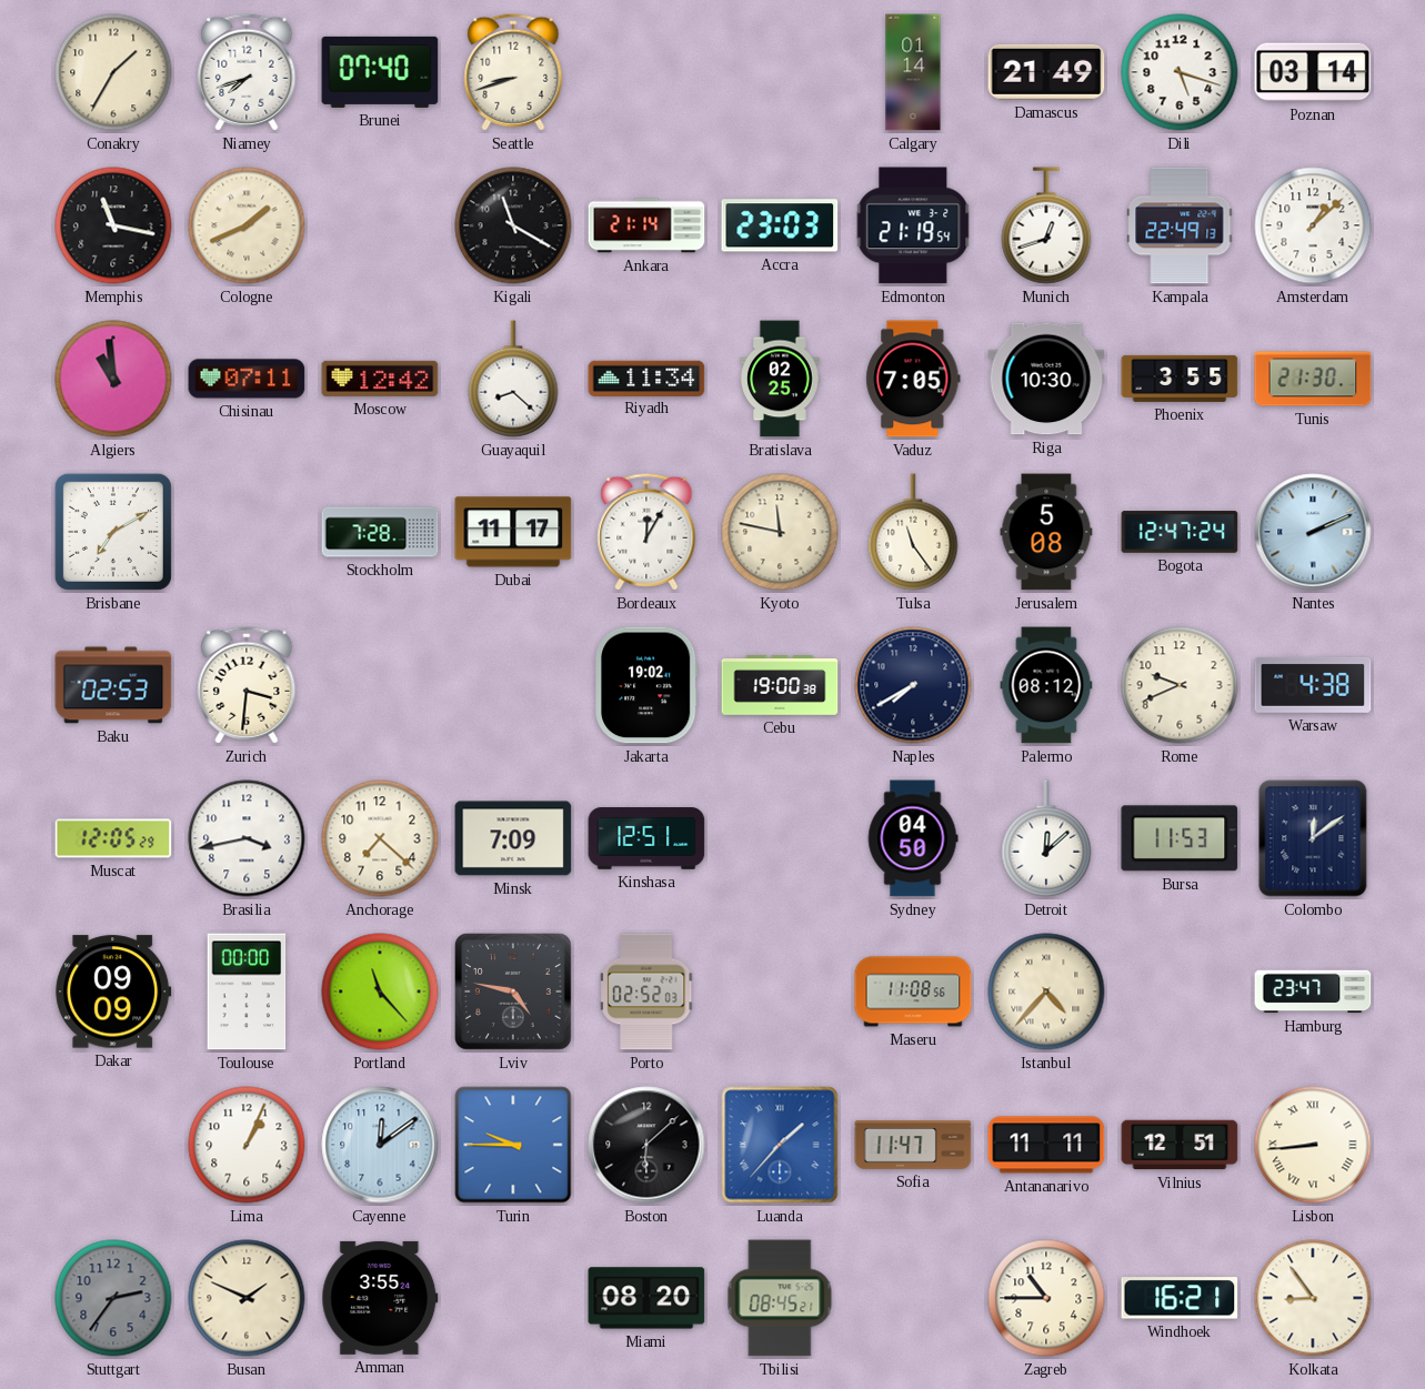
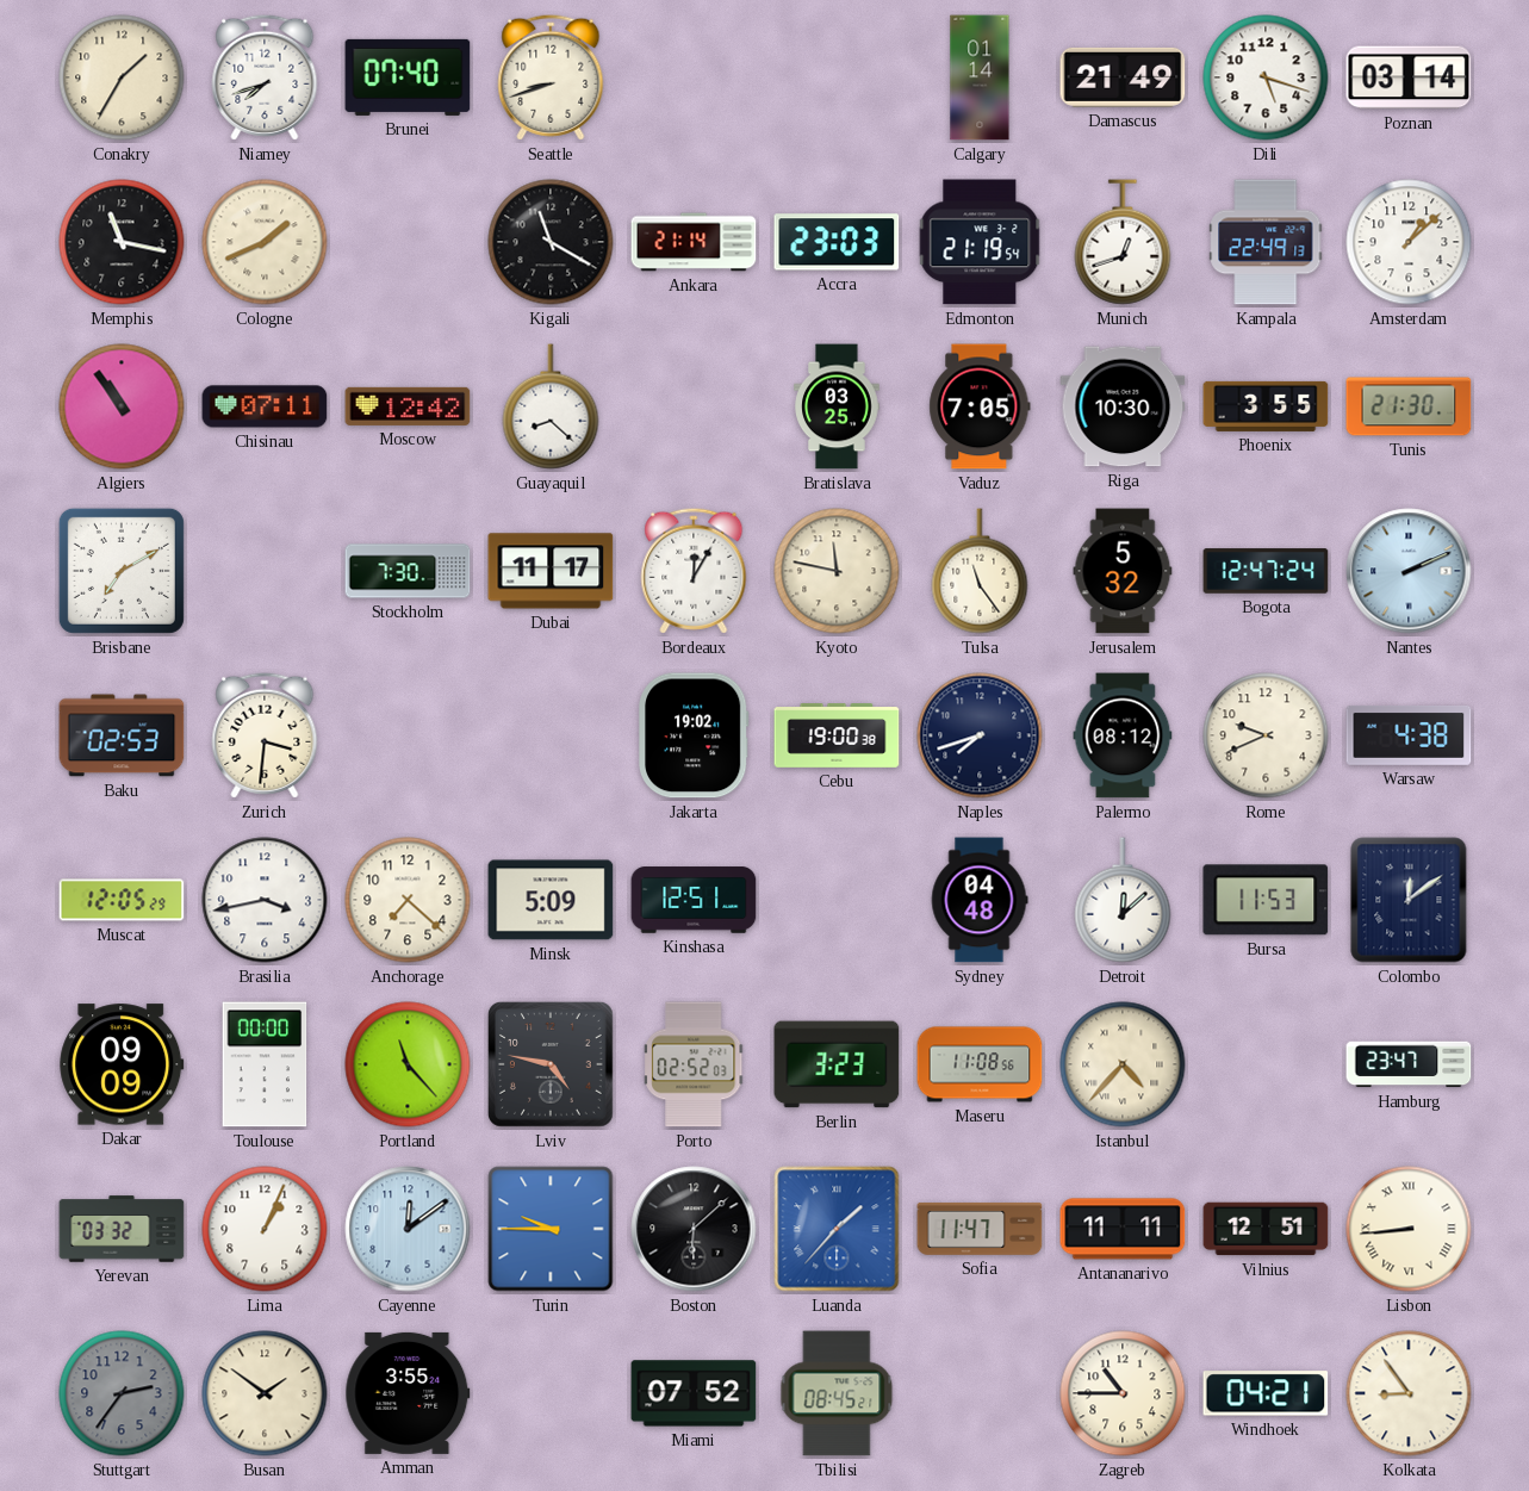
Algiers: 10:59 -> 10:54
Riyadh: 11:34 -> none
Bratislava: 02:25 -> 03:25
Stockholm: 7:28 -> 7:30
Jerusalem: 5:08 -> 5:32
Naples: 7:40 -> 7:42
Minsk: 7:09 -> 5:09
Sydney: 04:50 -> 04:48
Berlin: none -> 3:23
Yerevan: none -> 03:32
Busan: 1:49 -> 1:51
Miami: 08:20 -> 07:52
Windhoek: 16:21 -> 04:21
